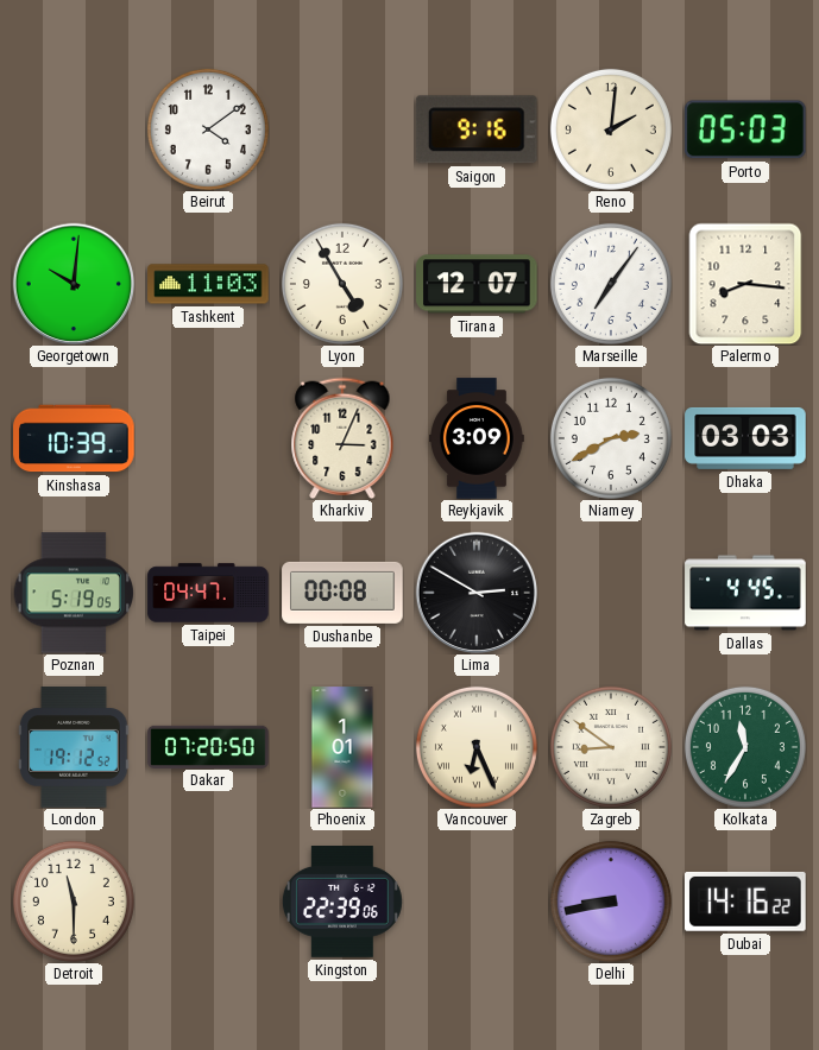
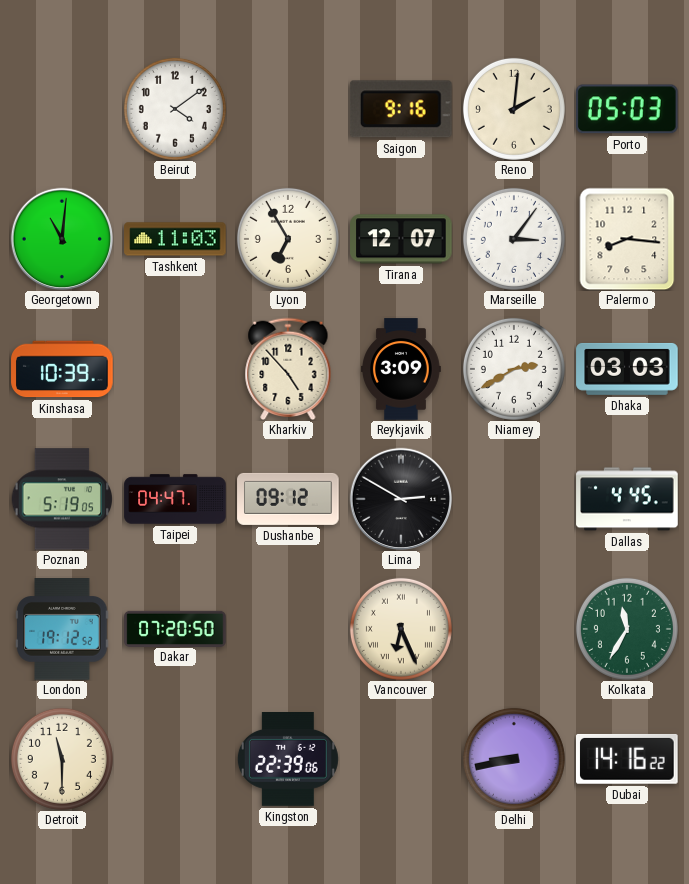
Georgetown: 10:01 -> 11:01
Lyon: 4:55 -> 6:55
Marseille: 7:06 -> 3:06
Kharkiv: 3:04 -> 4:53
Dushanbe: 00:08 -> 09:12
Phoenix: 1:01 -> none
Zagreb: 8:51 -> none
